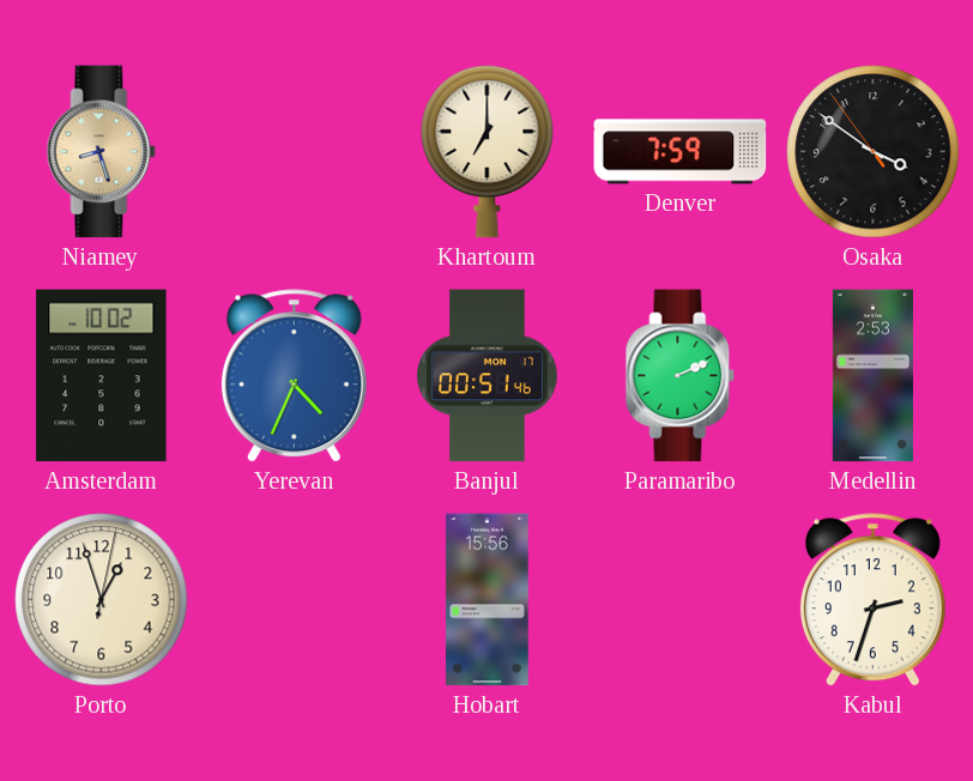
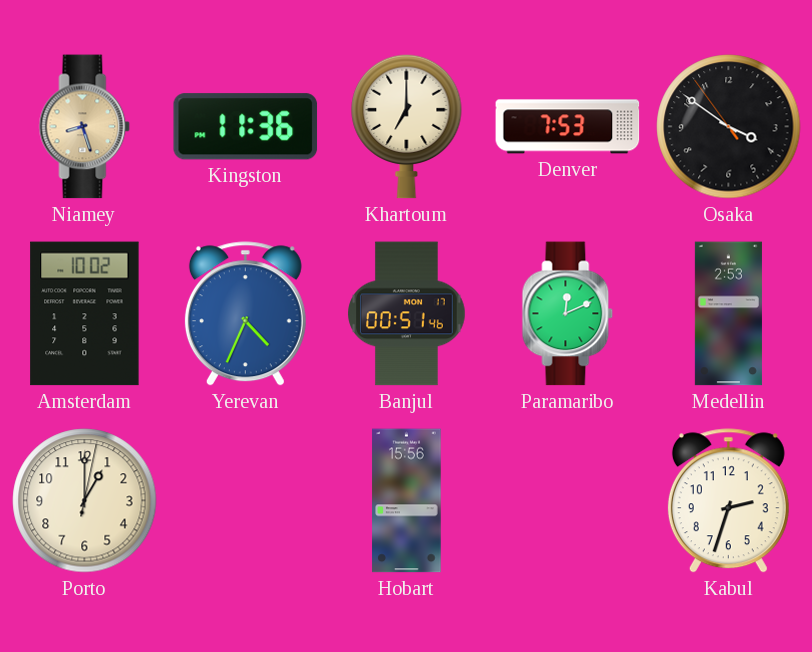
Kingston: none -> 11:36
Denver: 7:59 -> 7:53
Paramaribo: 2:11 -> 12:11
Porto: 12:57 -> 1:00
